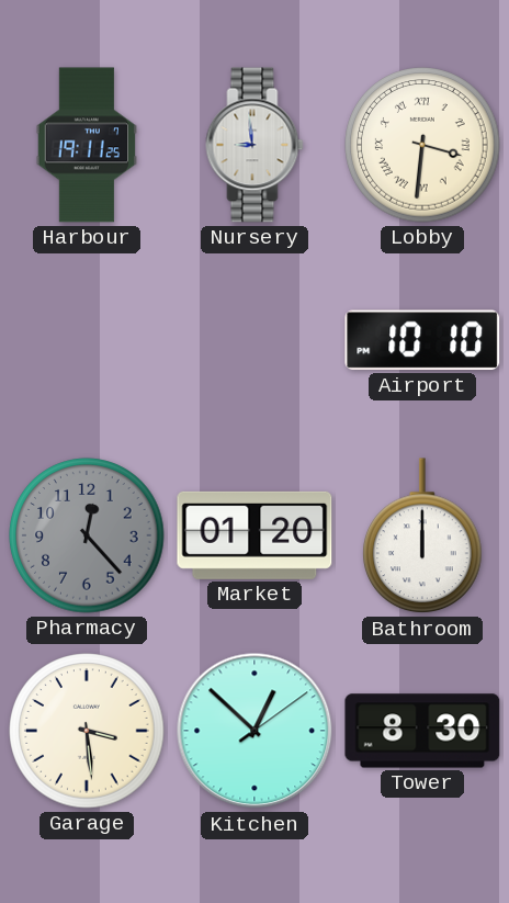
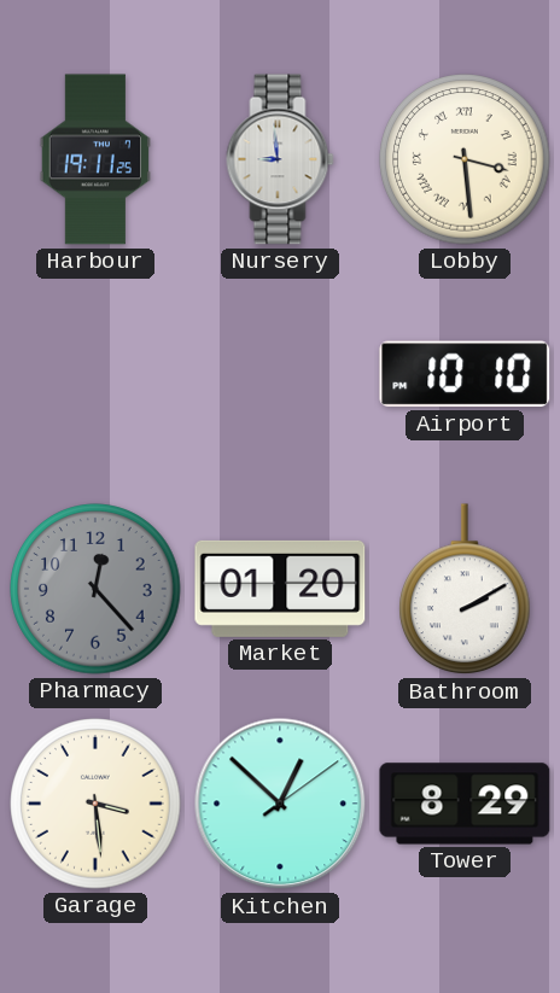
Lobby: 3:31 -> 3:29
Bathroom: 12:00 -> 2:10
Tower: 8:30 -> 8:29
